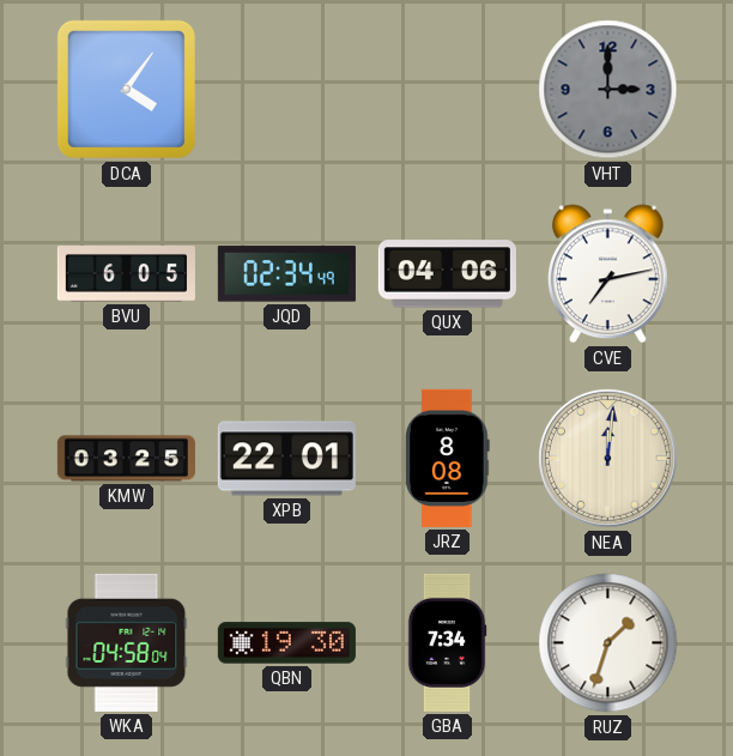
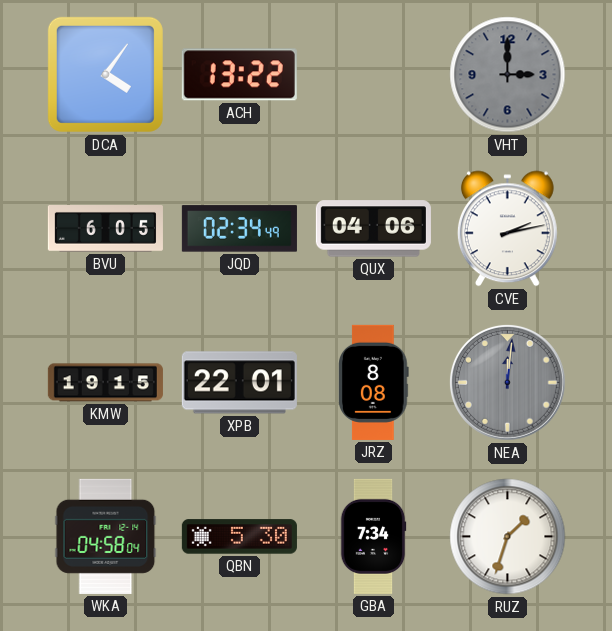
ACH: none -> 13:22
CVE: 7:13 -> 2:13
KMW: 03:25 -> 19:15
NEA dial: cream -> grey
QBN: 19:30 -> 5:30
